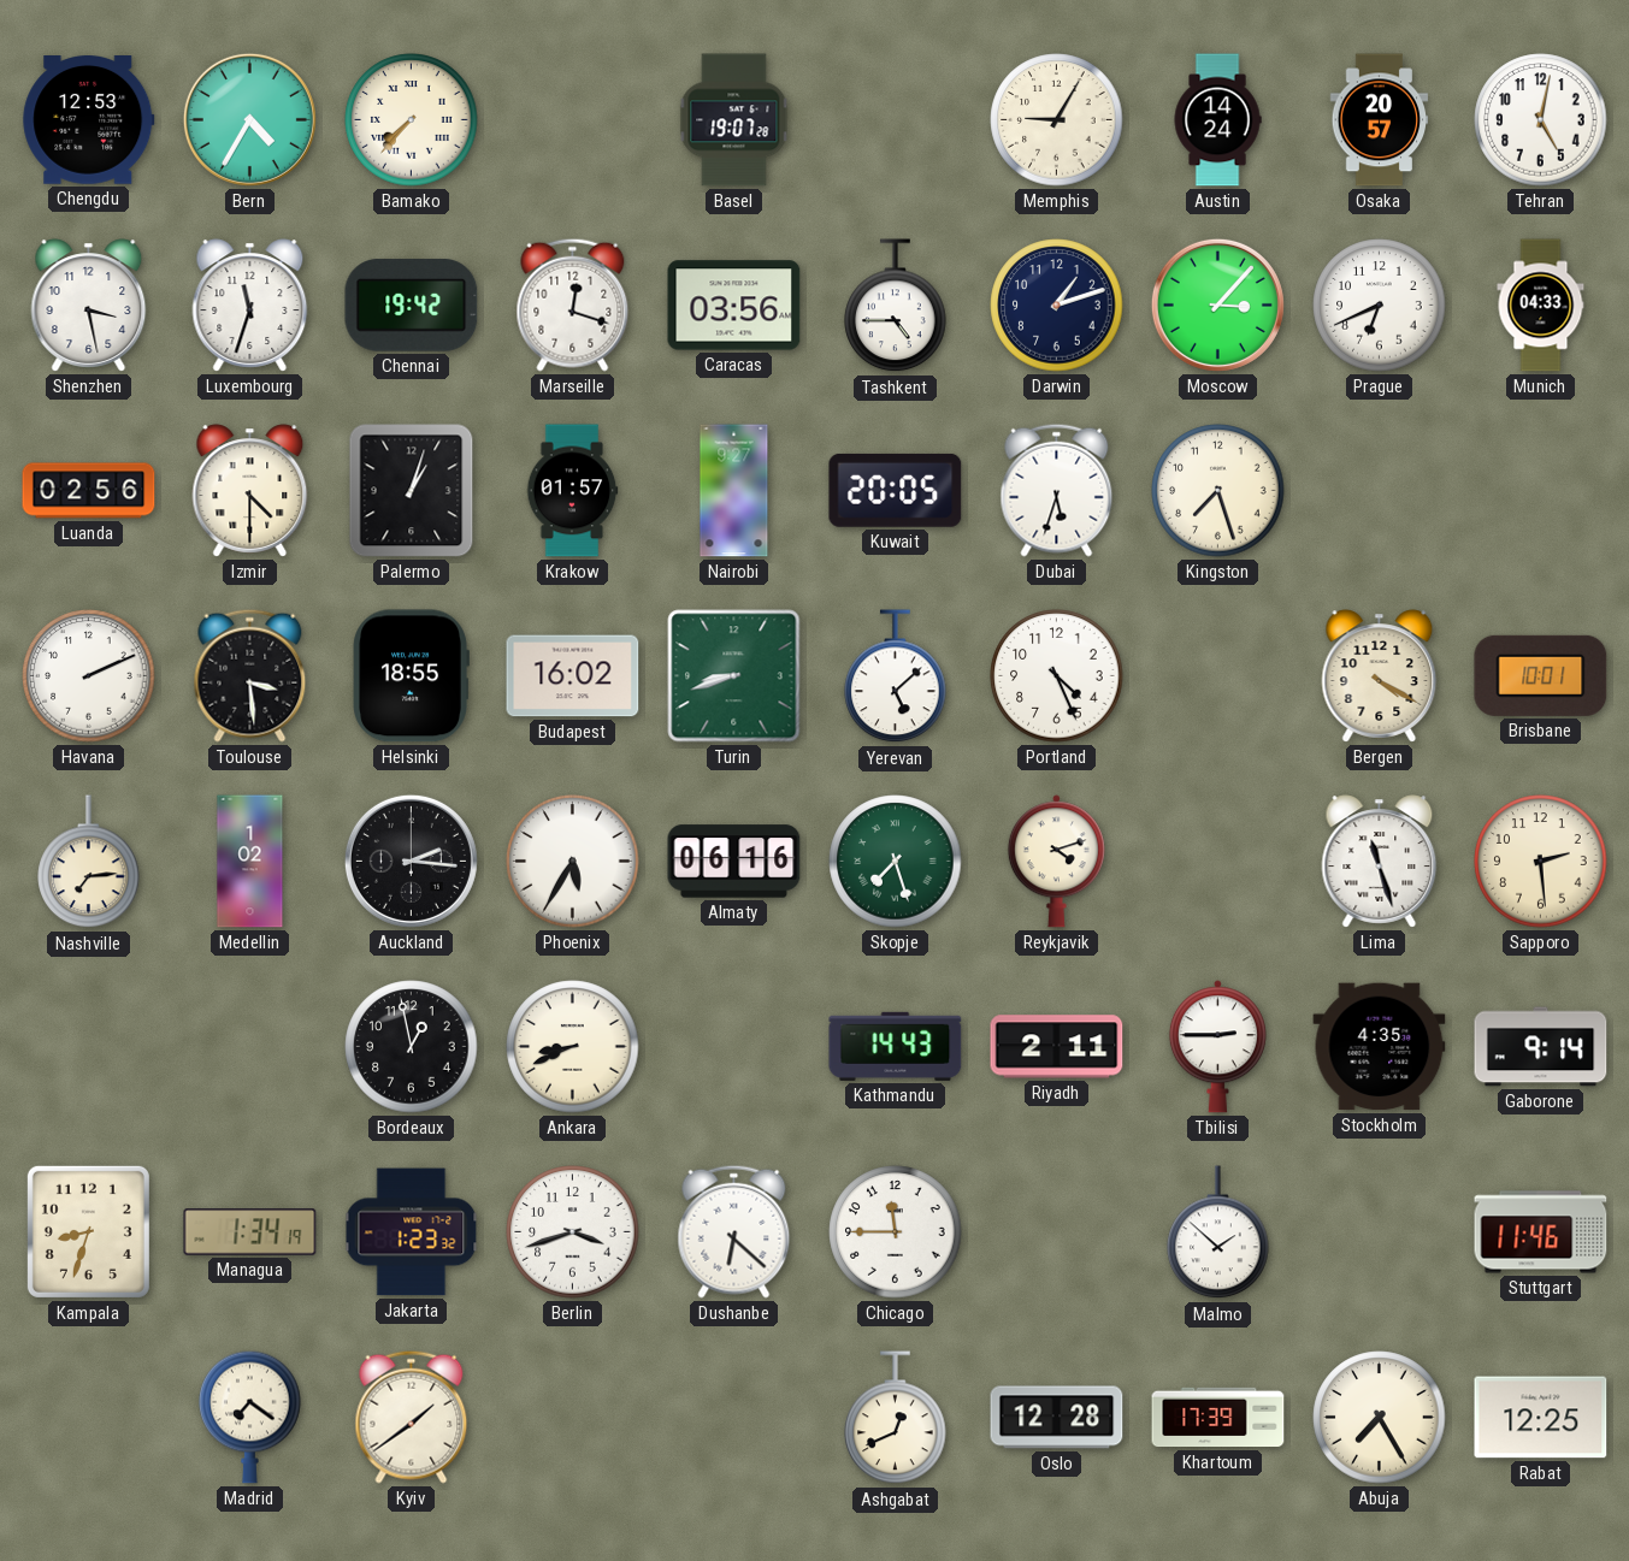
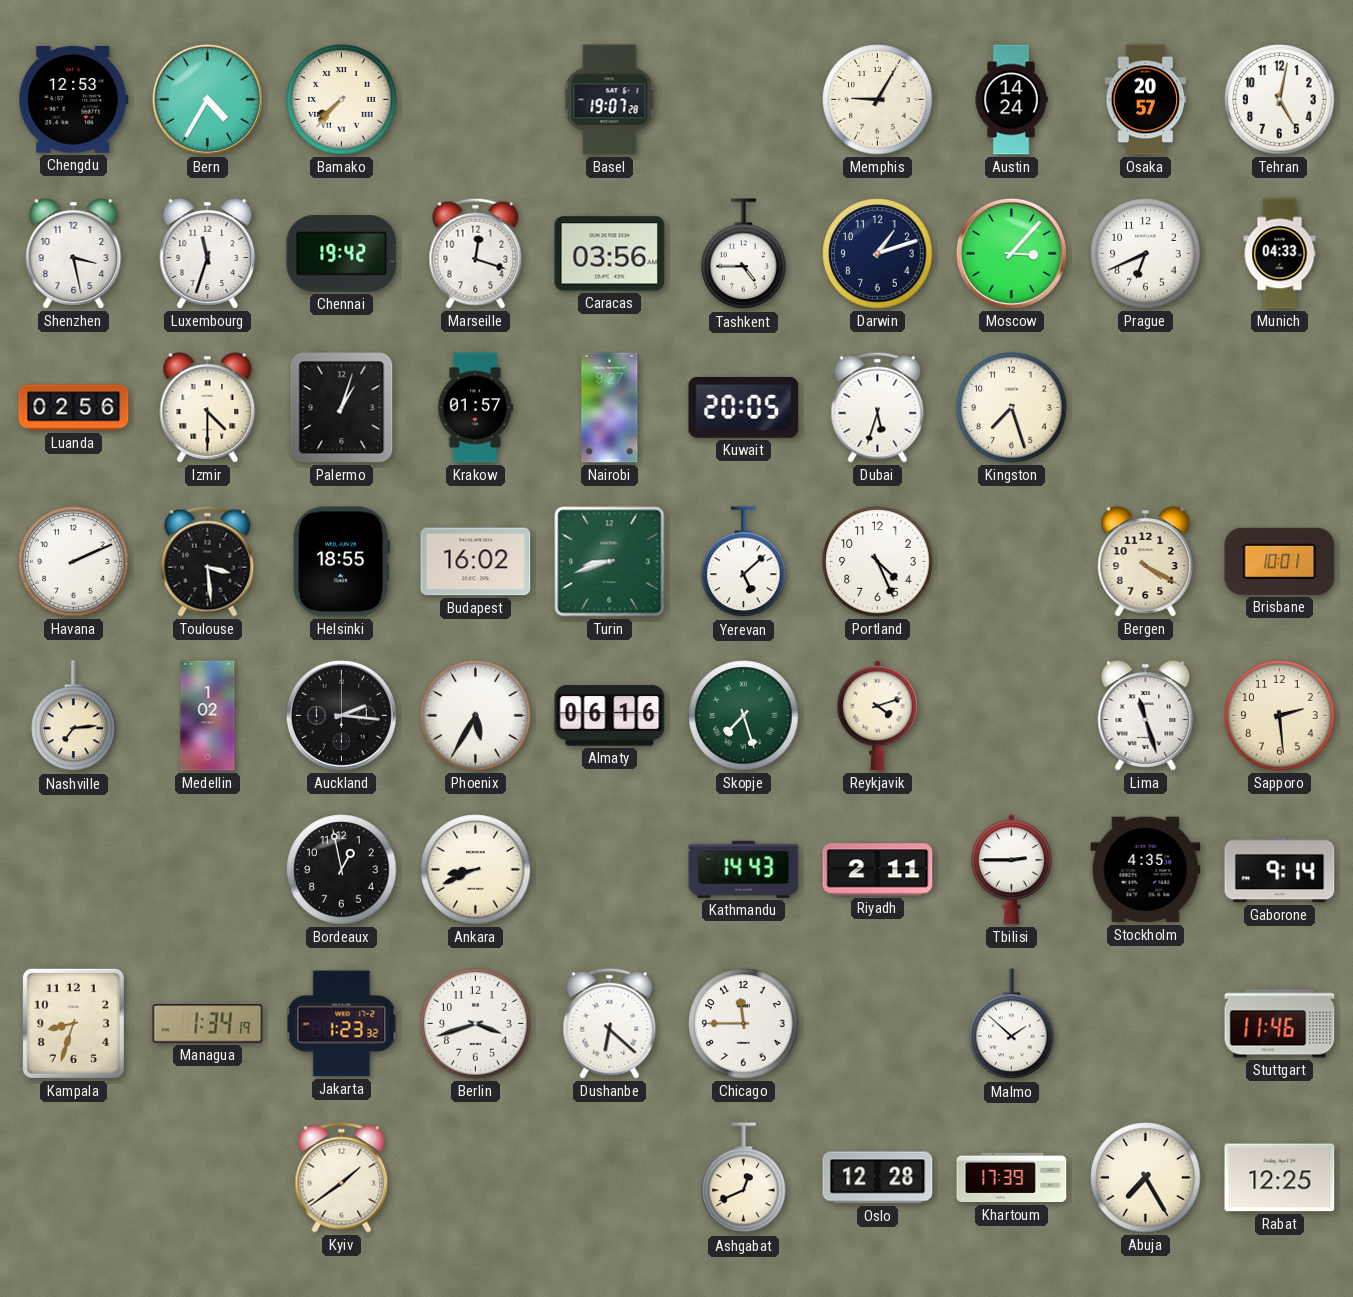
Madrid: 7:21 -> none
